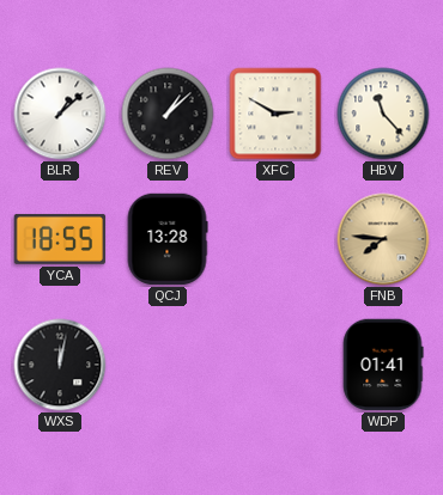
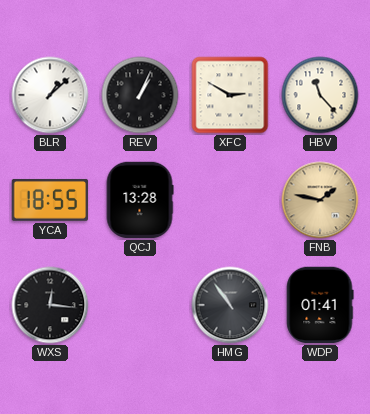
REV: 1:08 -> 1:04
FNB: 7:46 -> 1:47
WXS: 12:02 -> 12:16
HMG: none -> 10:54
